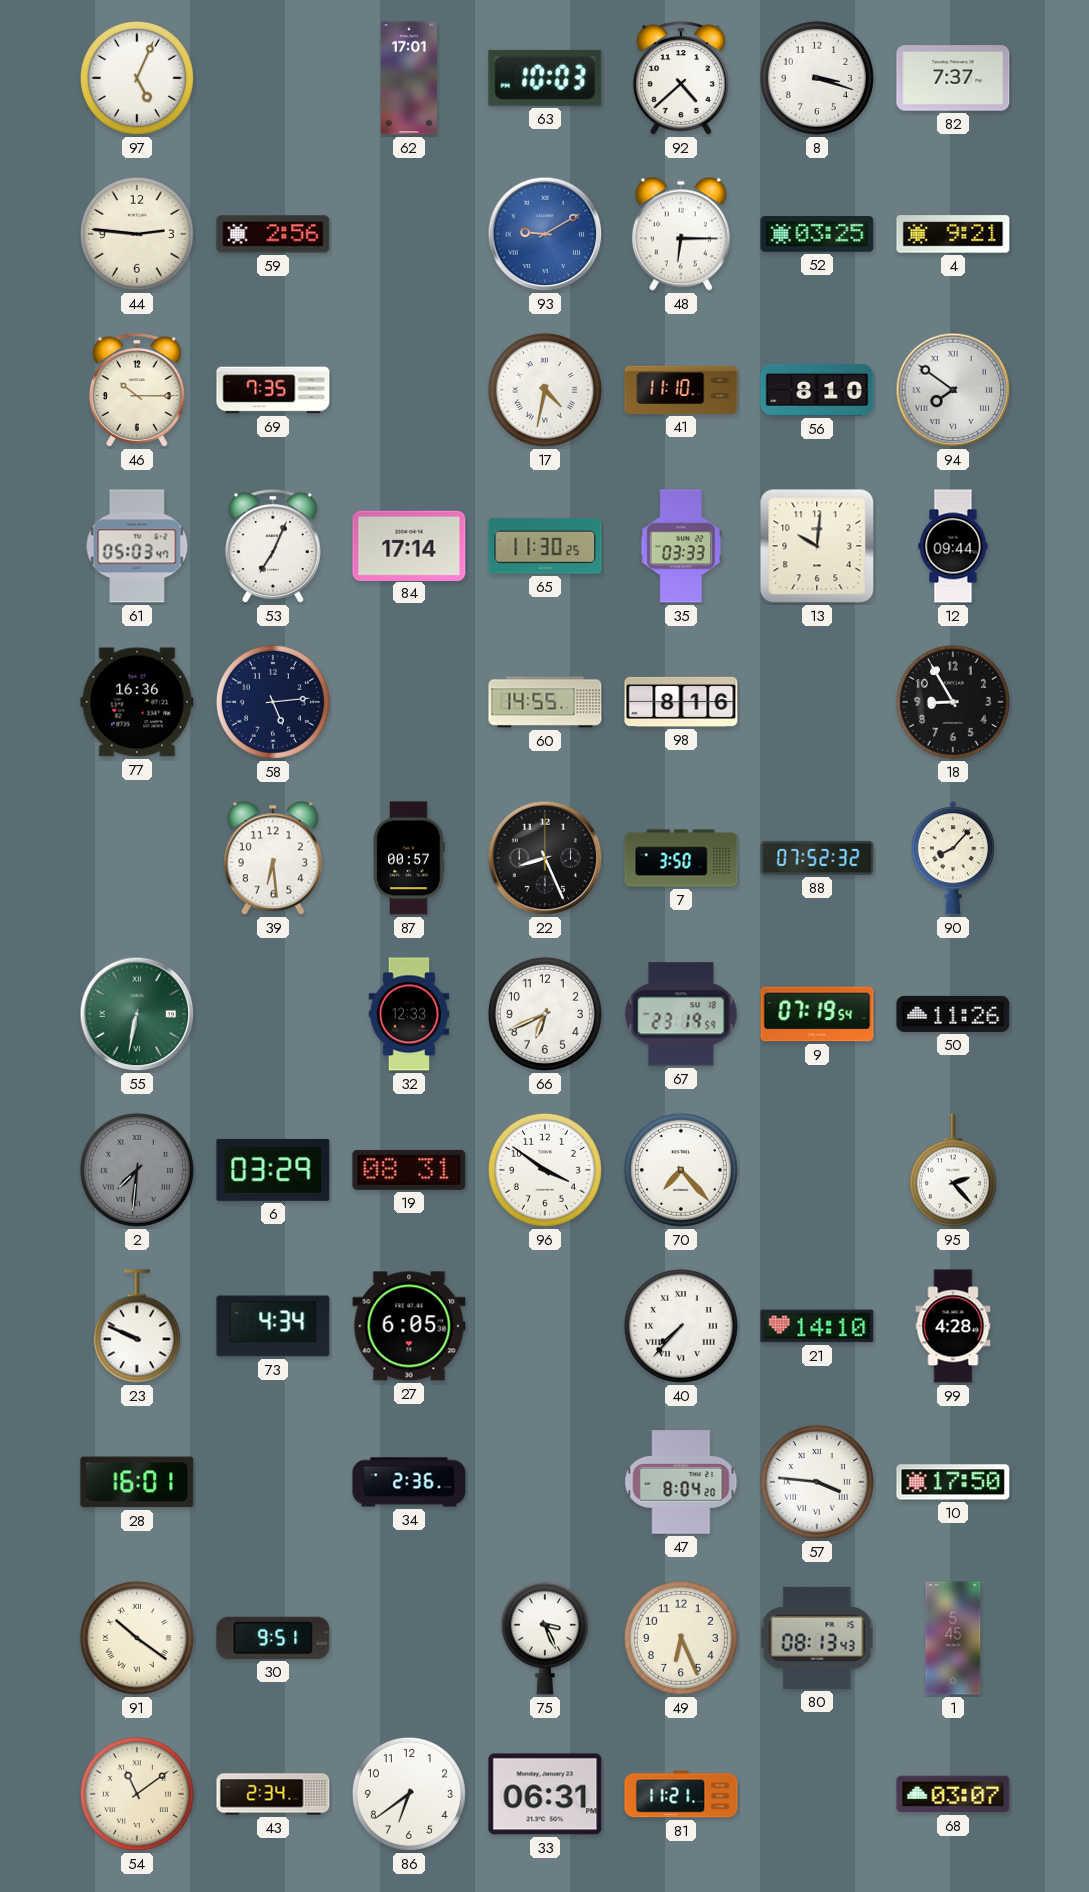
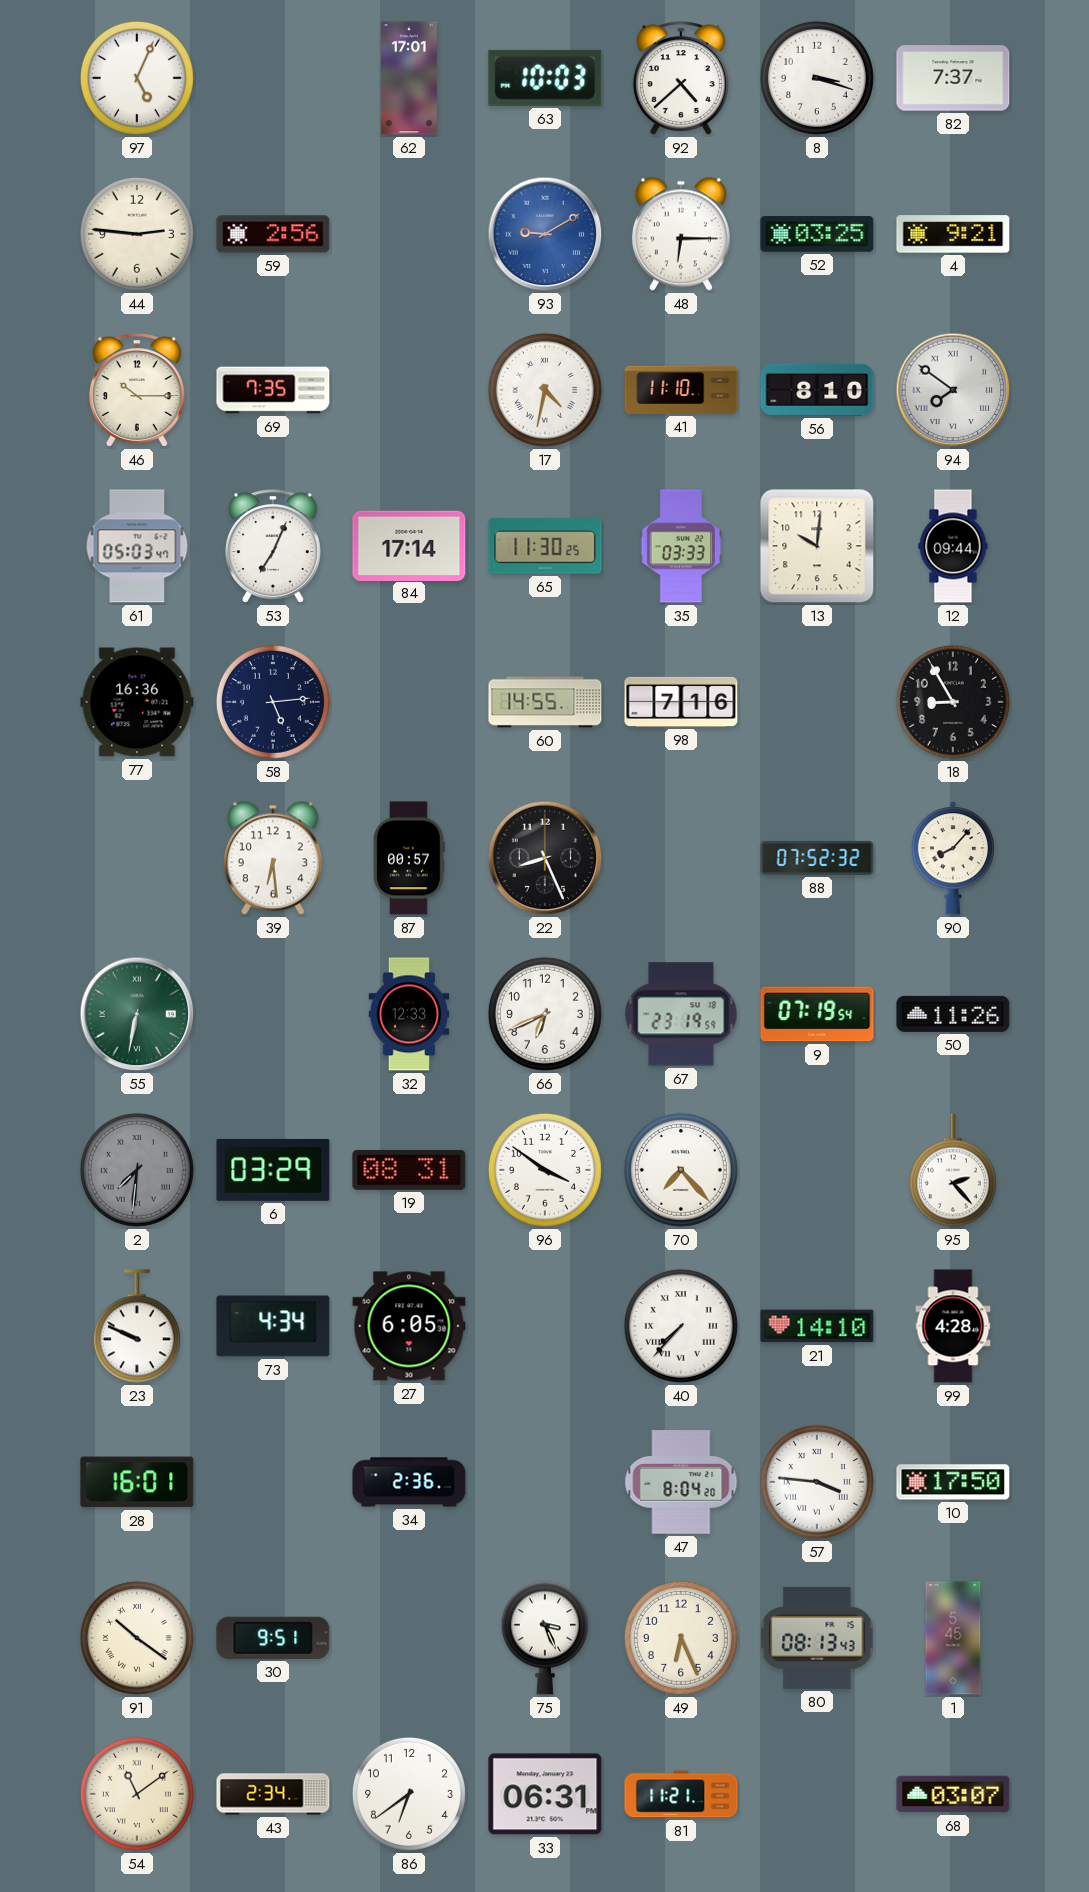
98: 8:16 -> 7:16
7: 3:50 -> none
